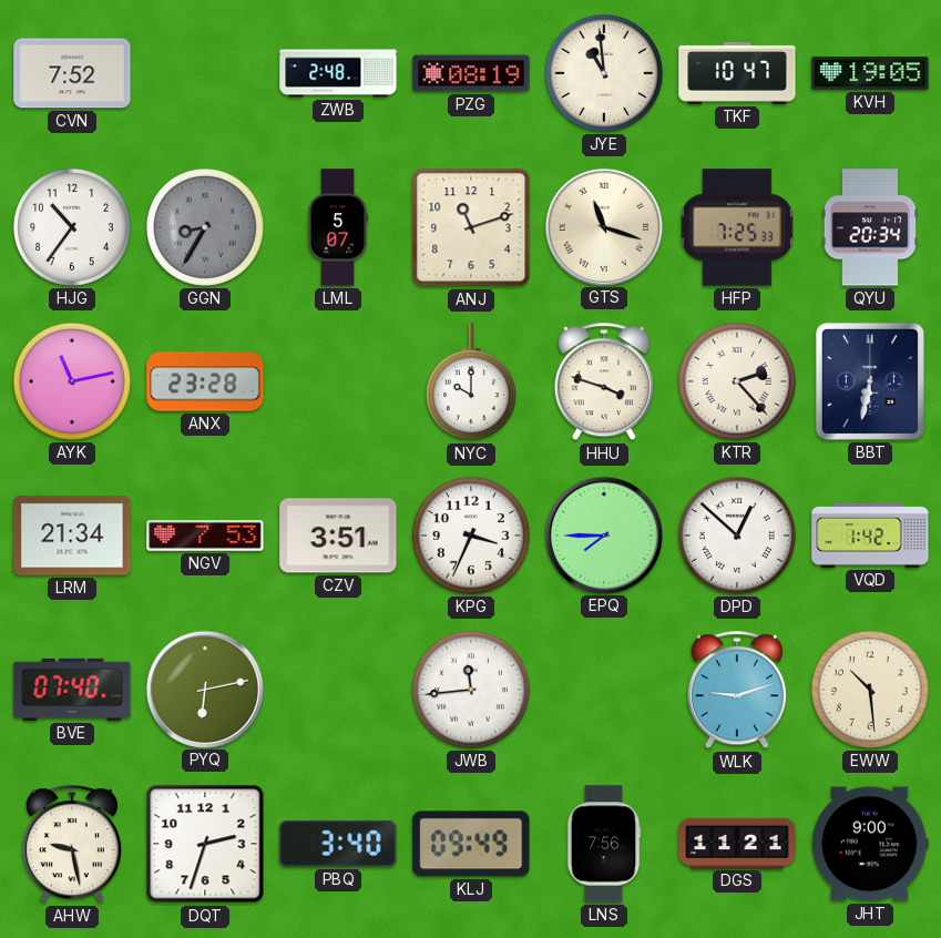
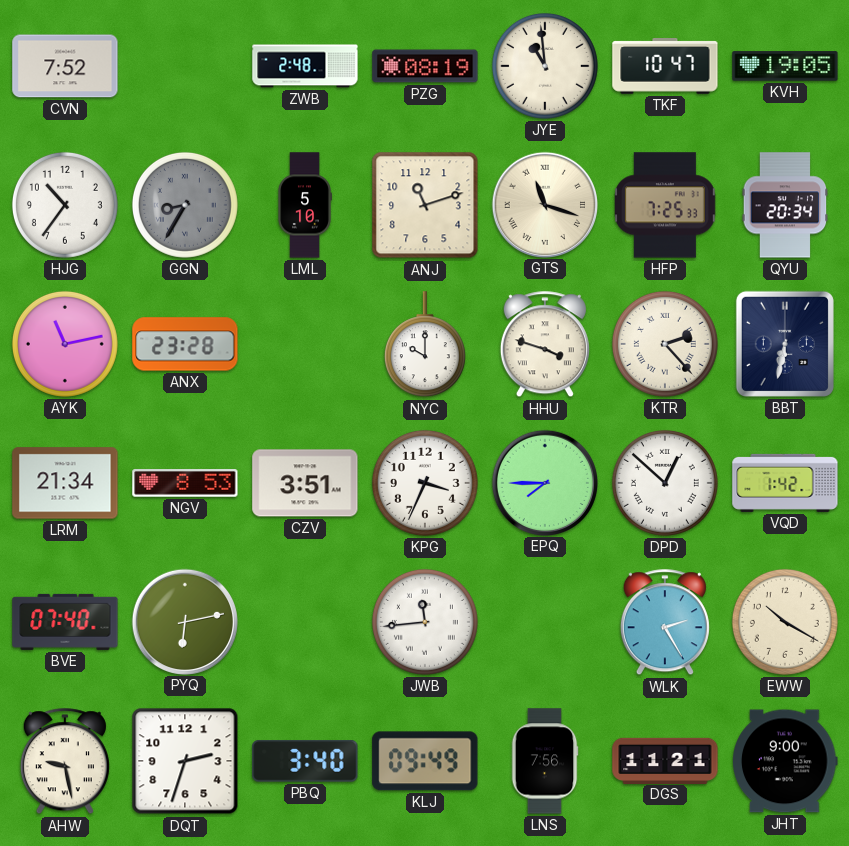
LML: 5:07 -> 5:10
NGV: 7:53 -> 8:53
WLK: 9:12 -> 2:25
EWW: 10:29 -> 10:20
